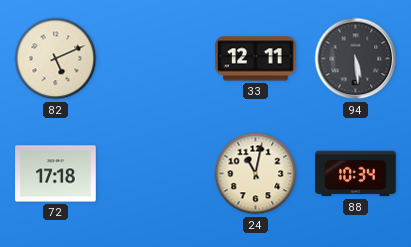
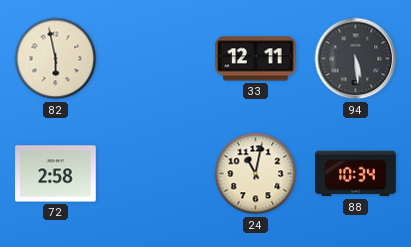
82: 5:11 -> 5:58
72: 17:18 -> 2:58
